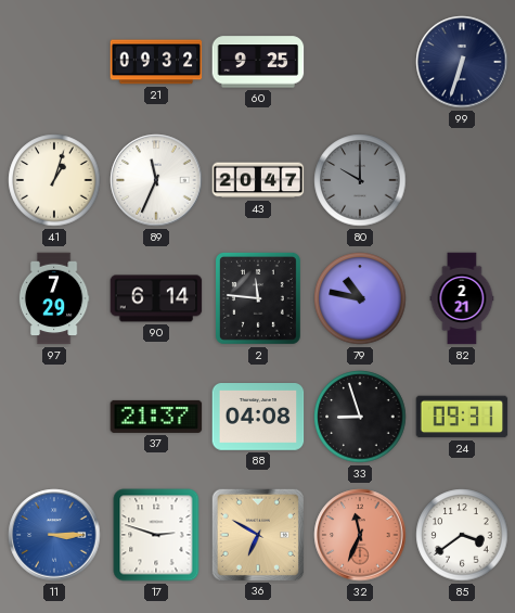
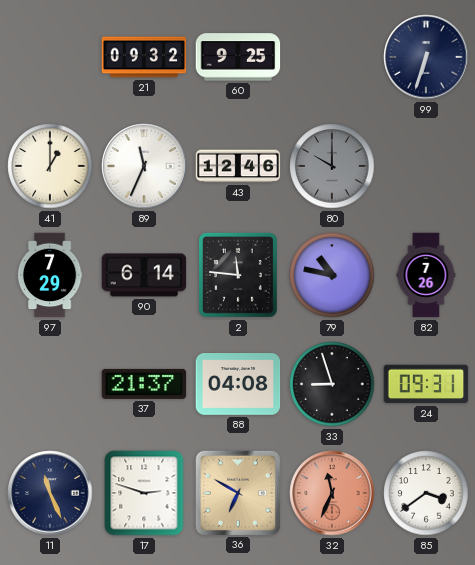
41: 1:03 -> 1:00
43: 20:47 -> 12:46
82: 2:21 -> 7:26
11: 3:15 -> 11:26
11 dial: blue -> navy
